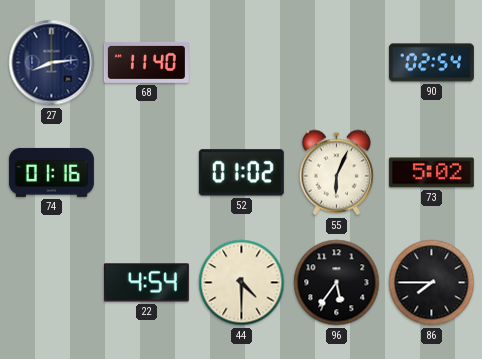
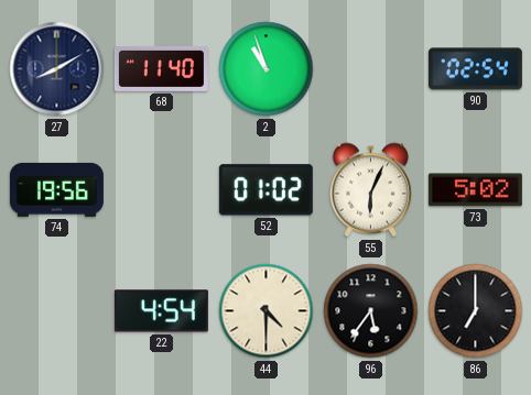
27: 8:14 -> 8:10
2: none -> 10:57
74: 01:16 -> 19:56
86: 7:45 -> 7:00
